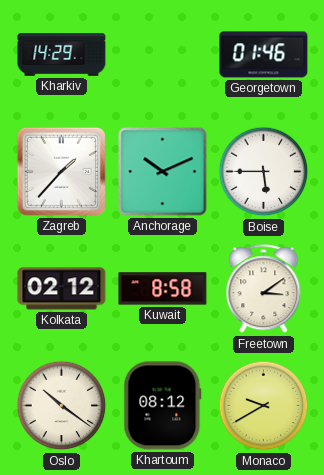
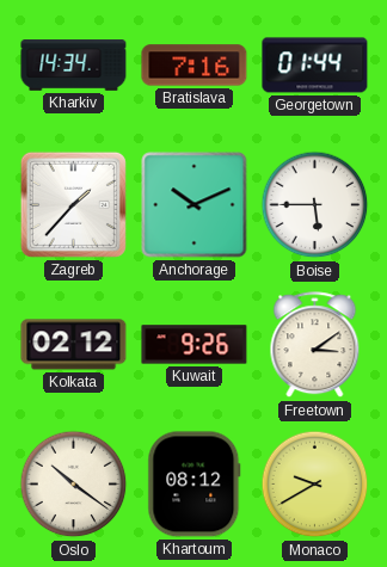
Kharkiv: 14:29 -> 14:34
Bratislava: none -> 7:16
Georgetown: 01:46 -> 01:44
Kuwait: 8:58 -> 9:26
